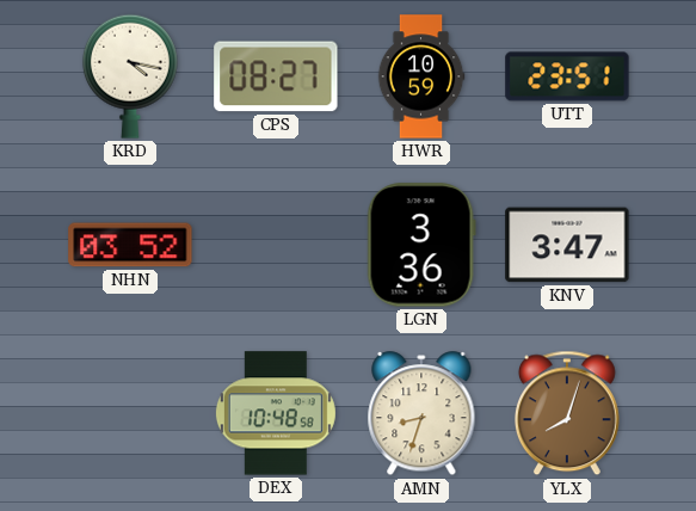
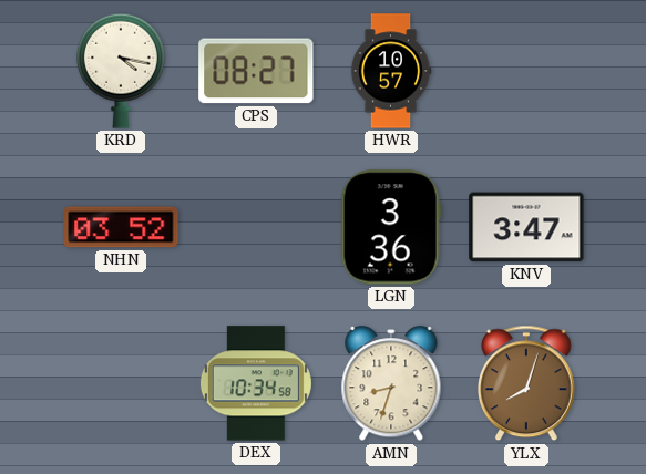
HWR: 10:59 -> 10:57
UTT: 23:51 -> none
DEX: 10:48 -> 10:34
